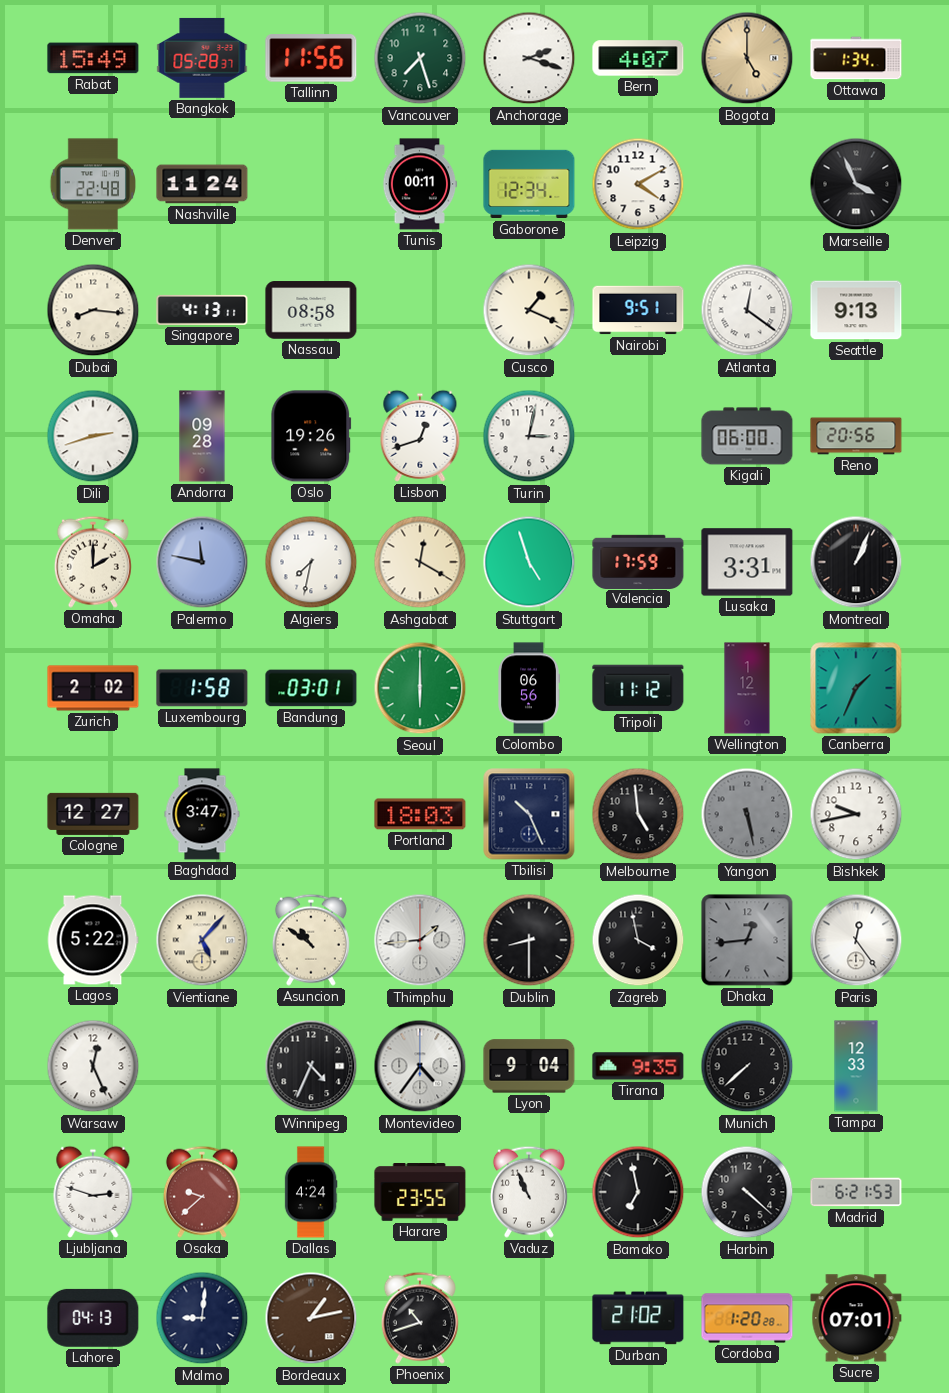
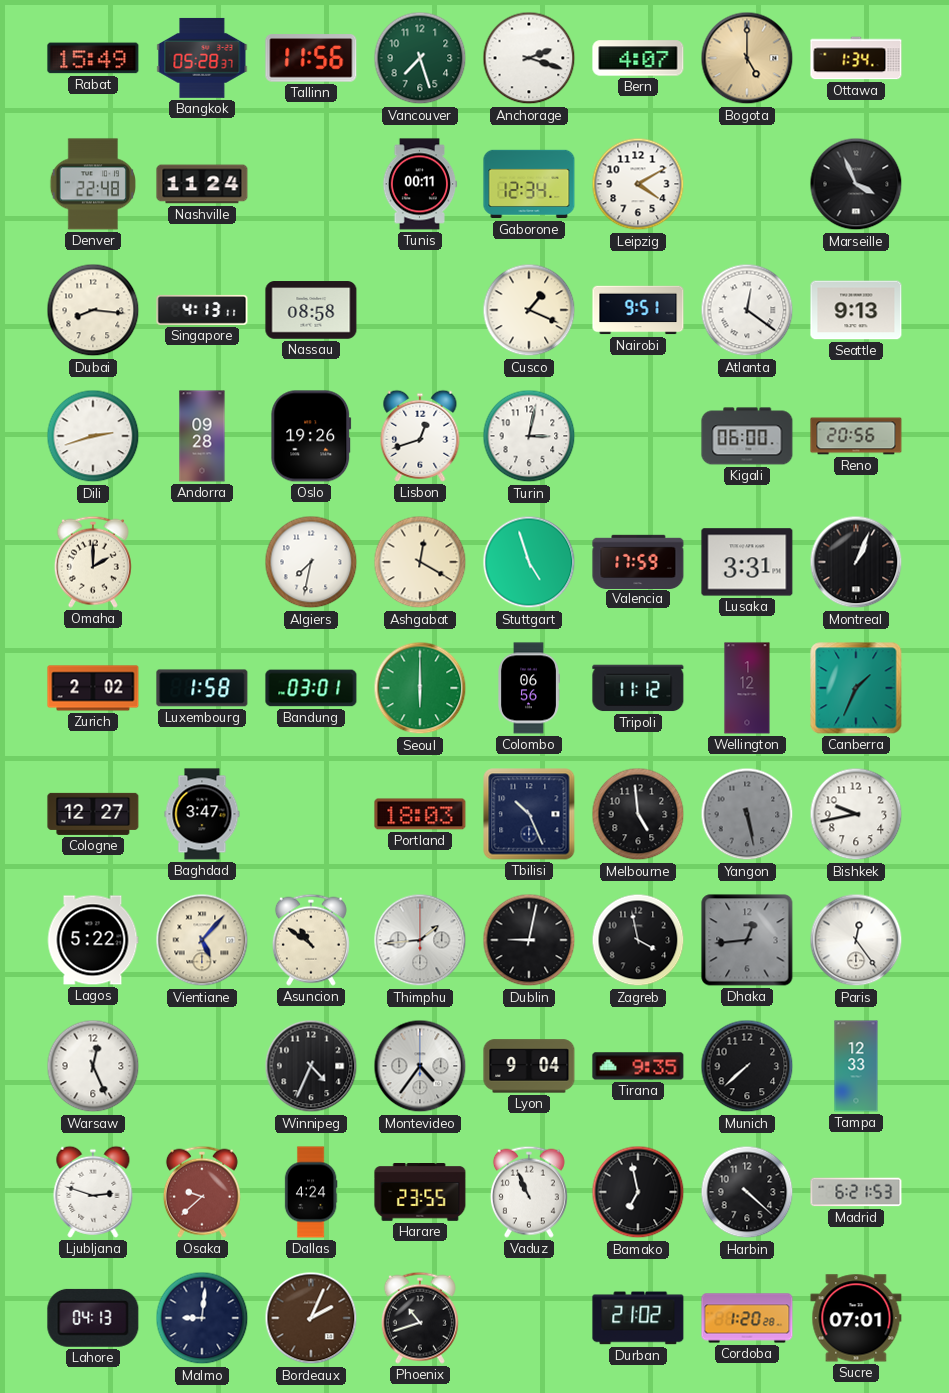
Palermo: 11:47 -> none
Dublin: 8:30 -> 9:02
Bordeaux: 1:13 -> 2:04
